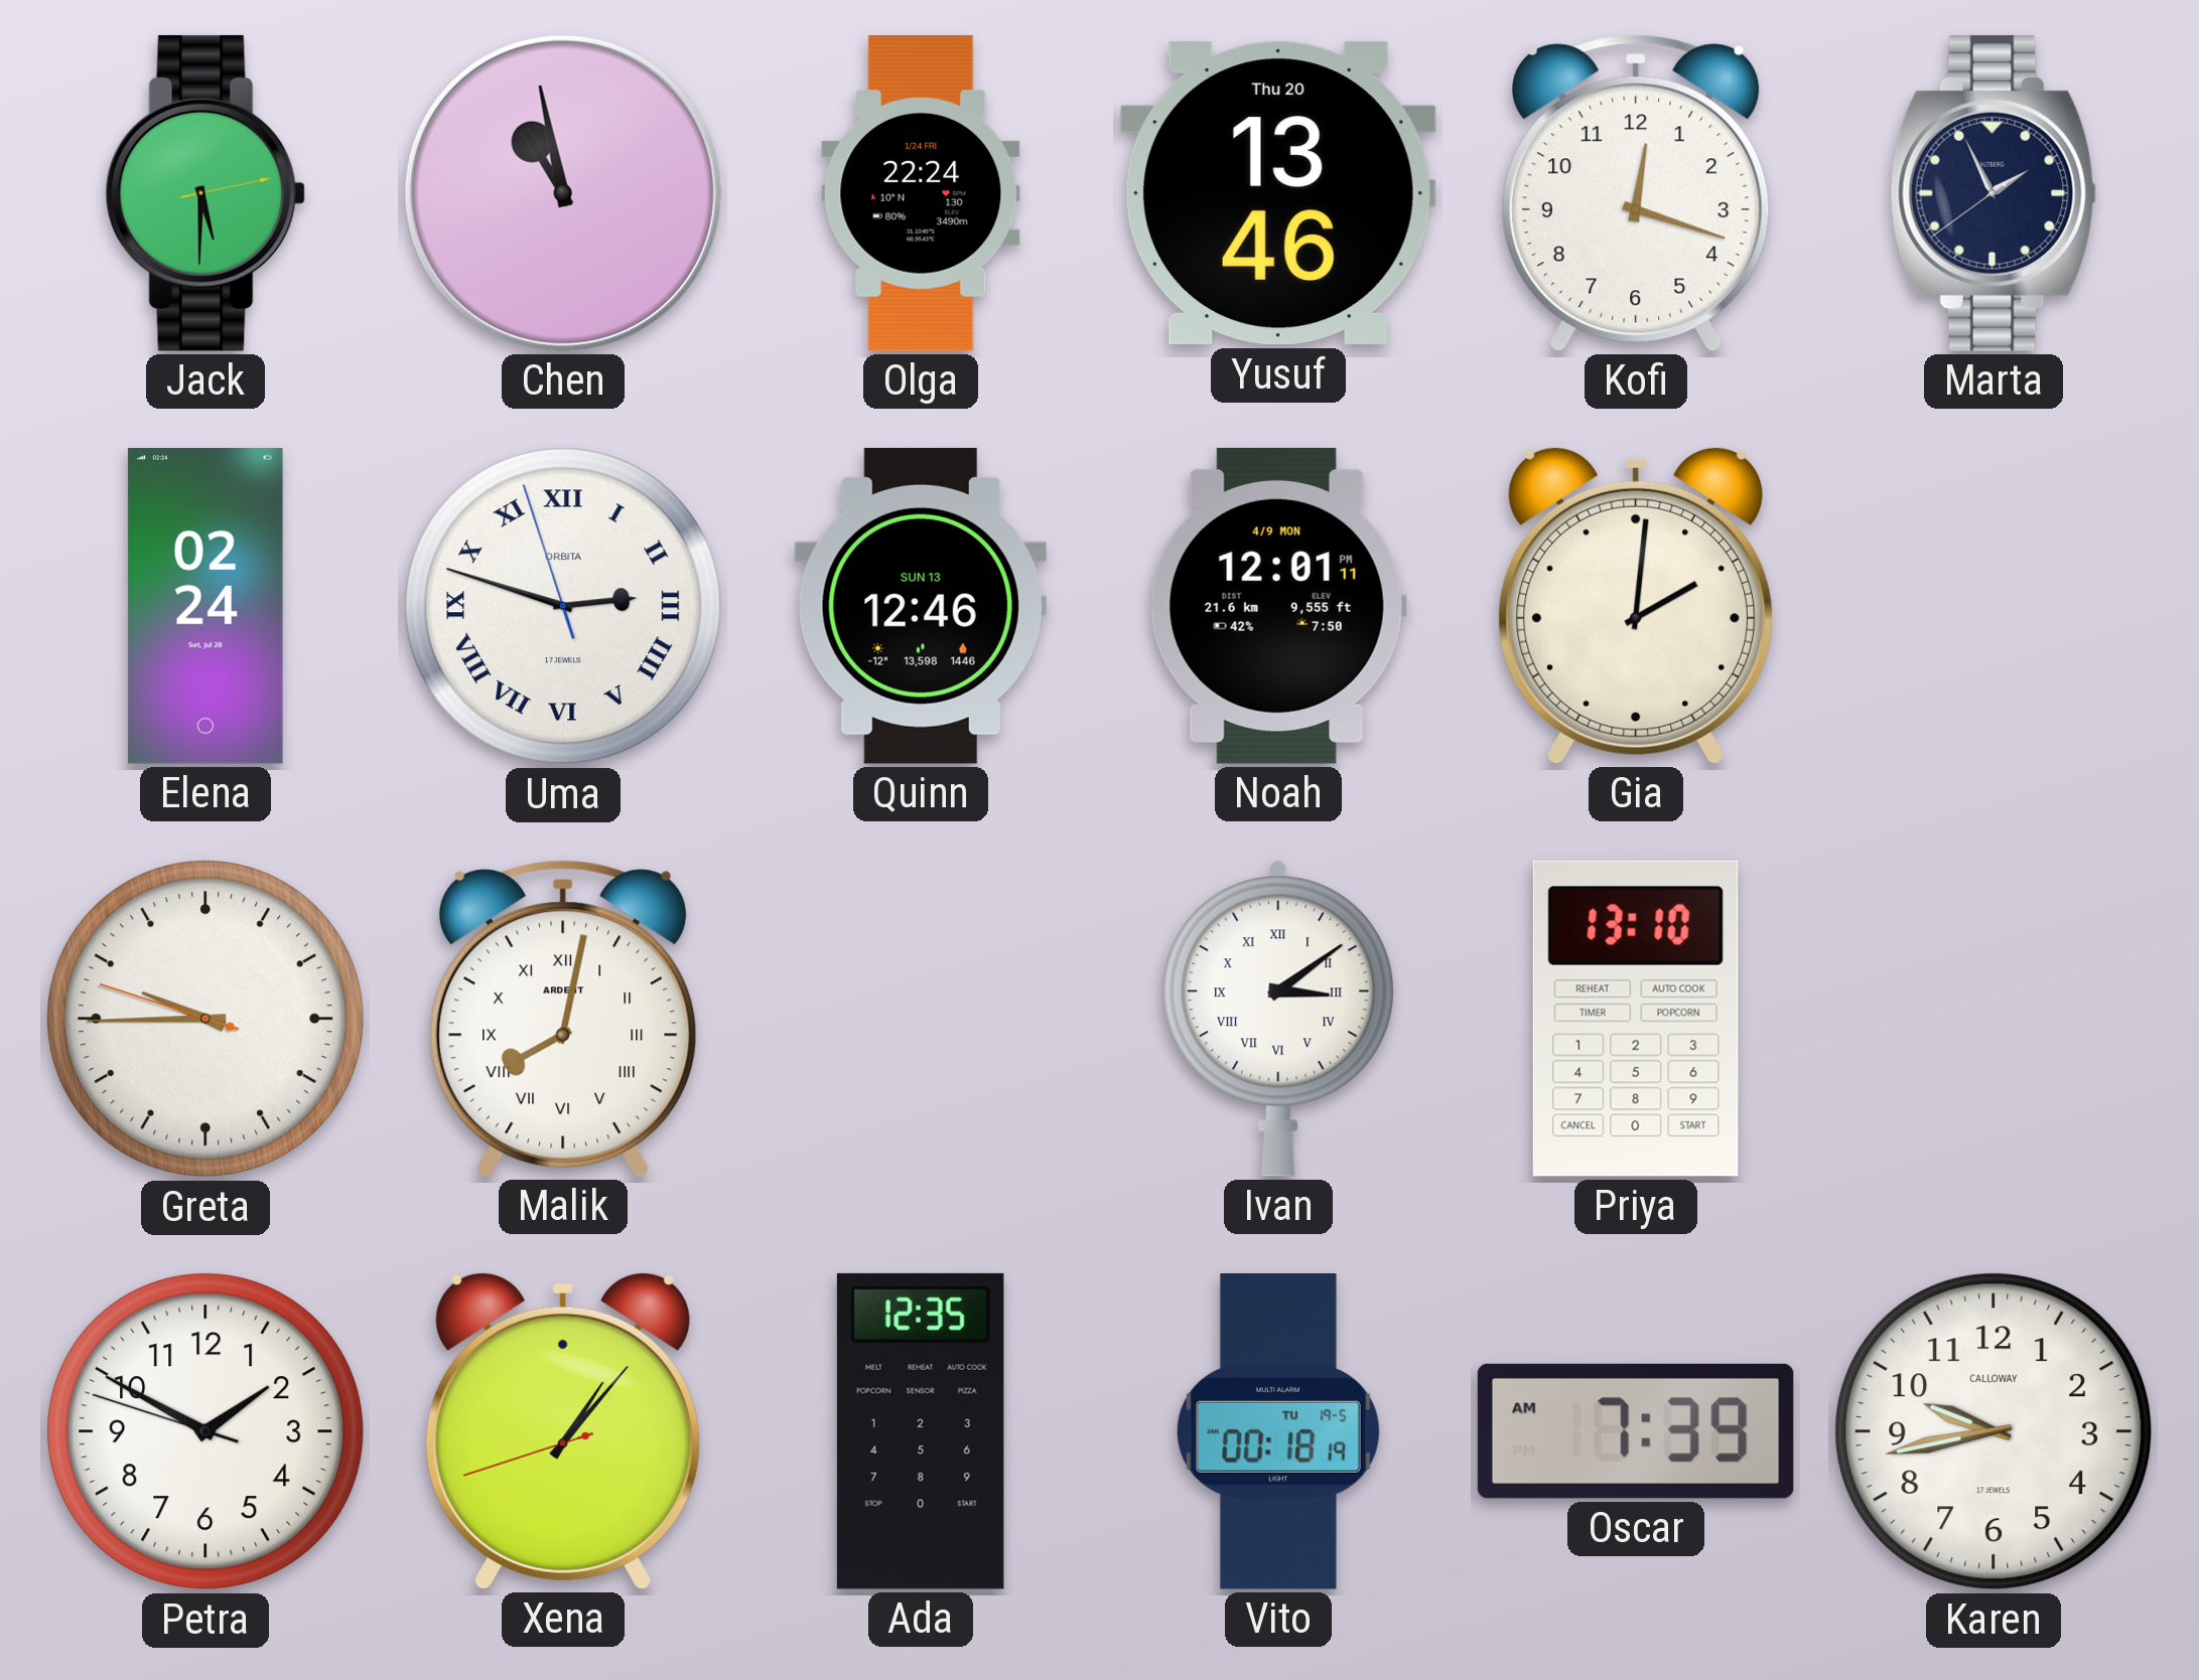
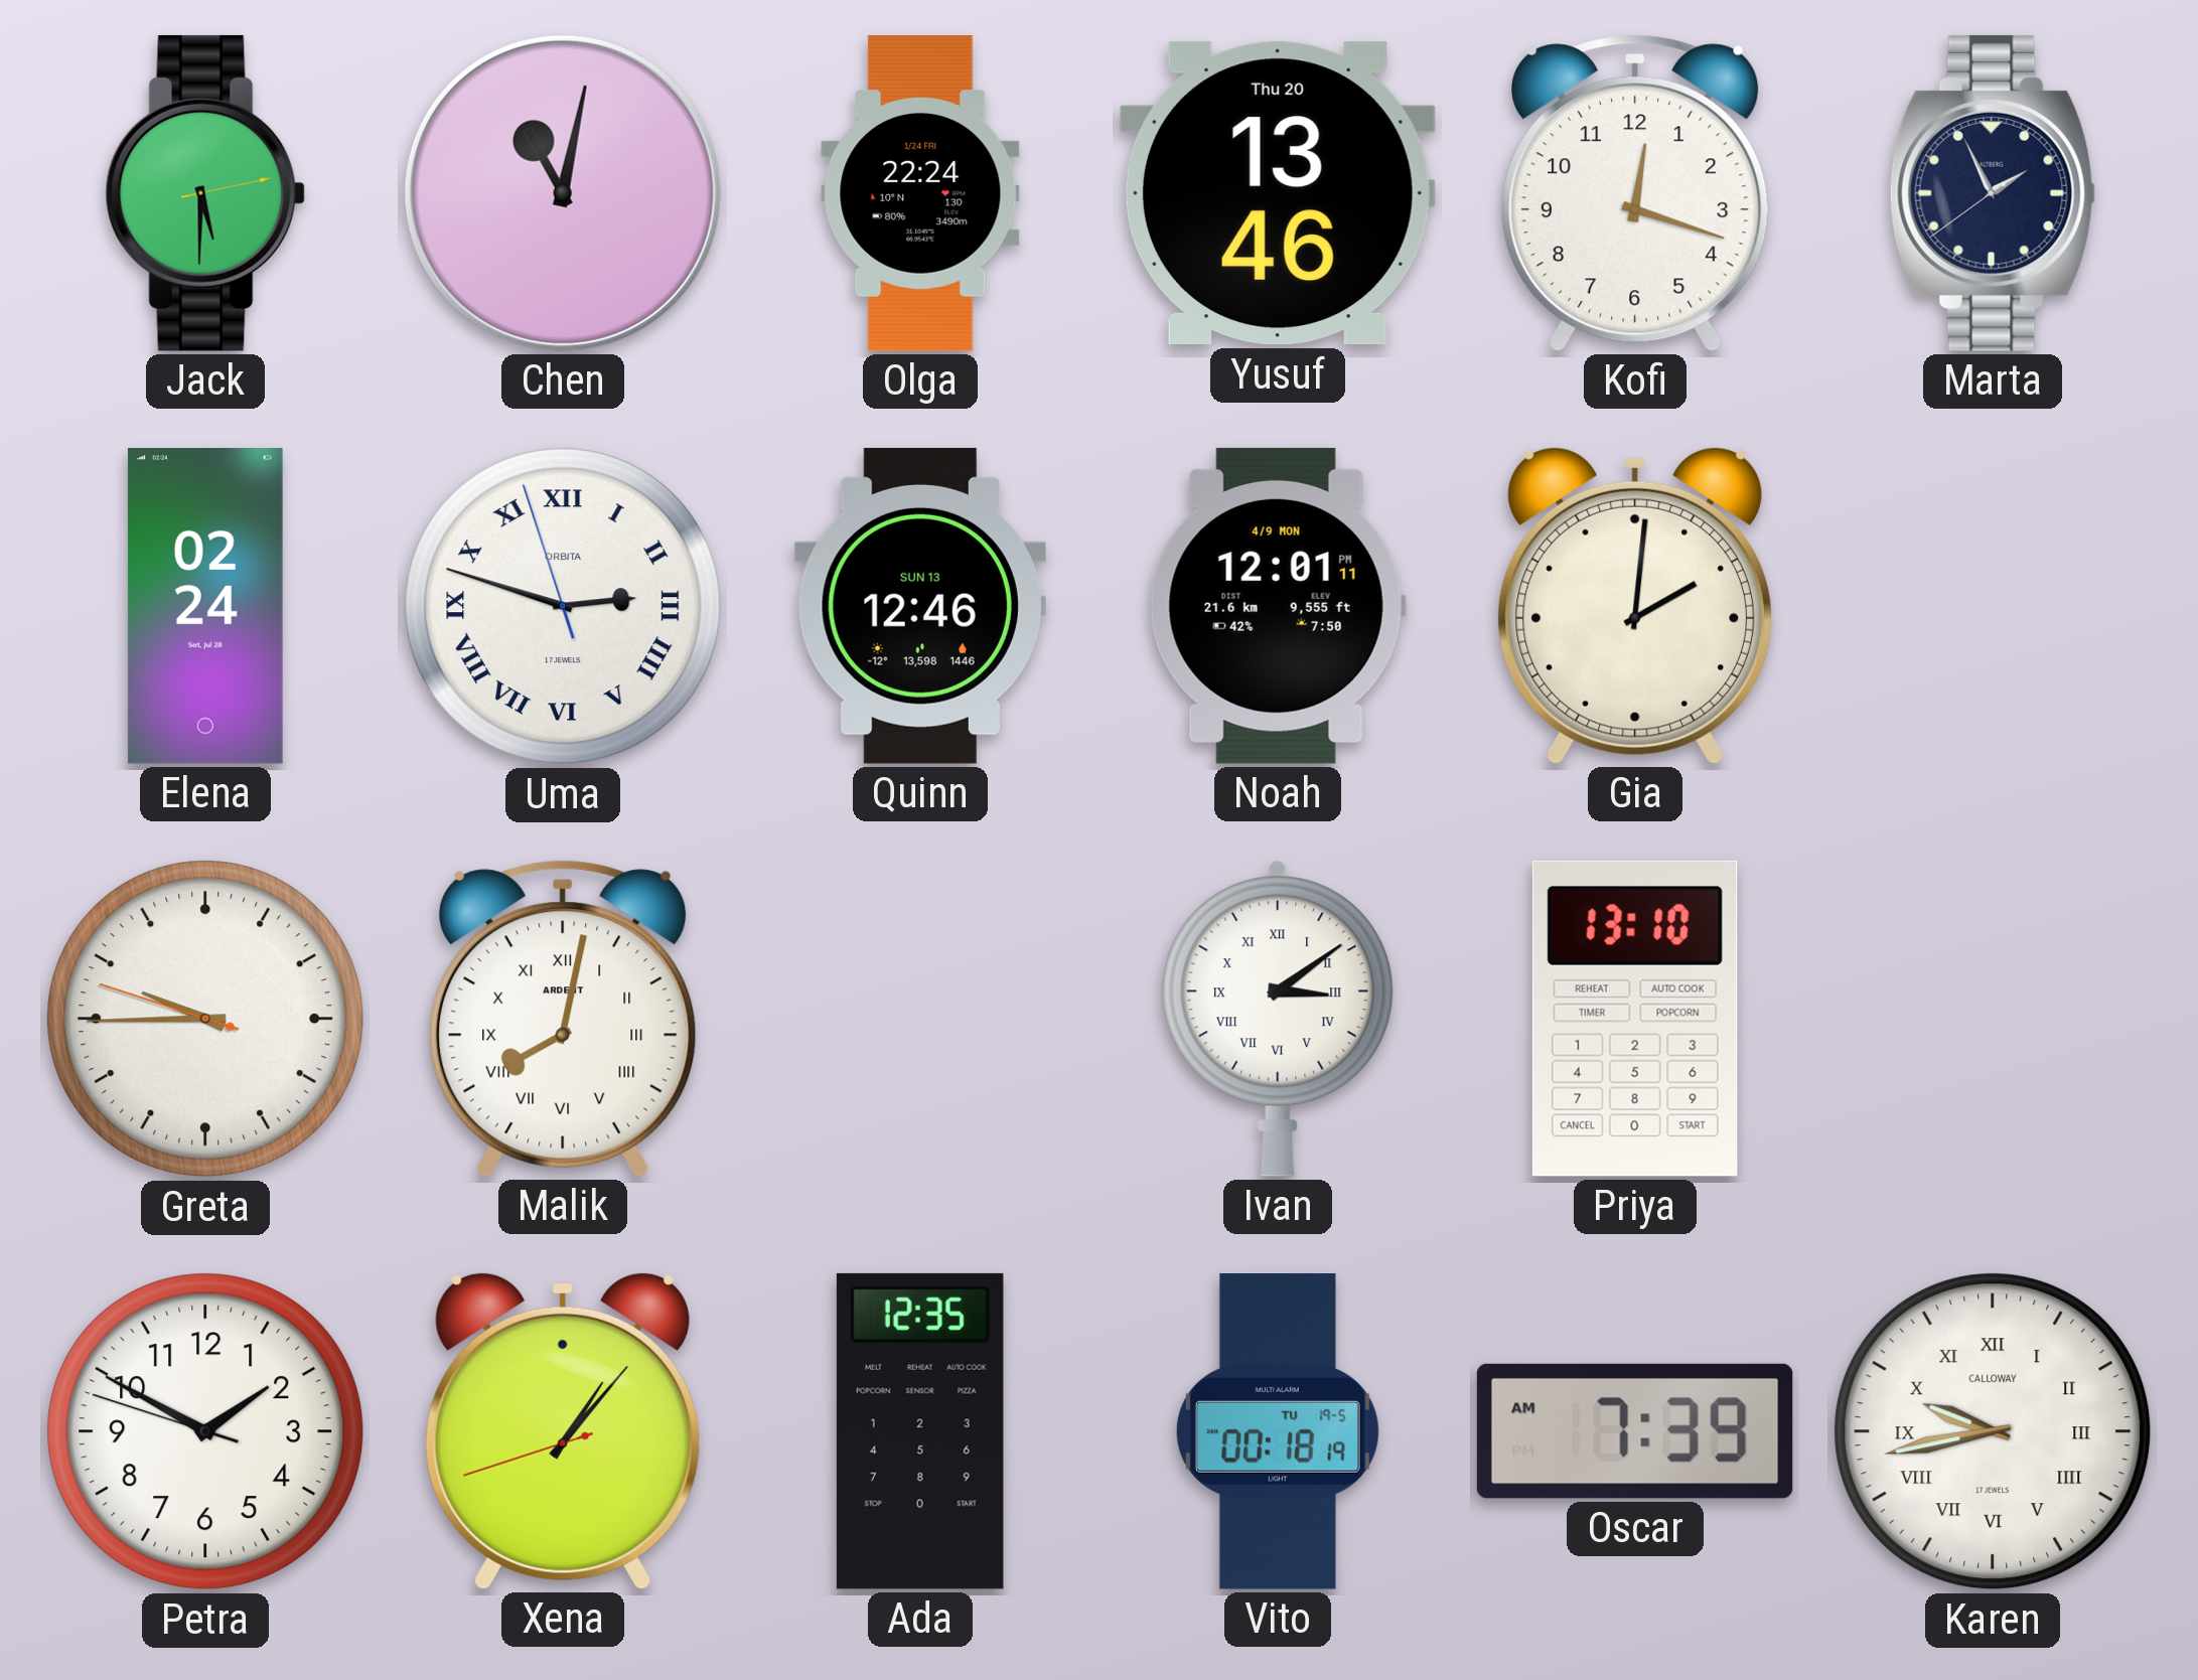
Chen: 10:58 -> 11:02
Karen numerals: Arabic -> Roman
